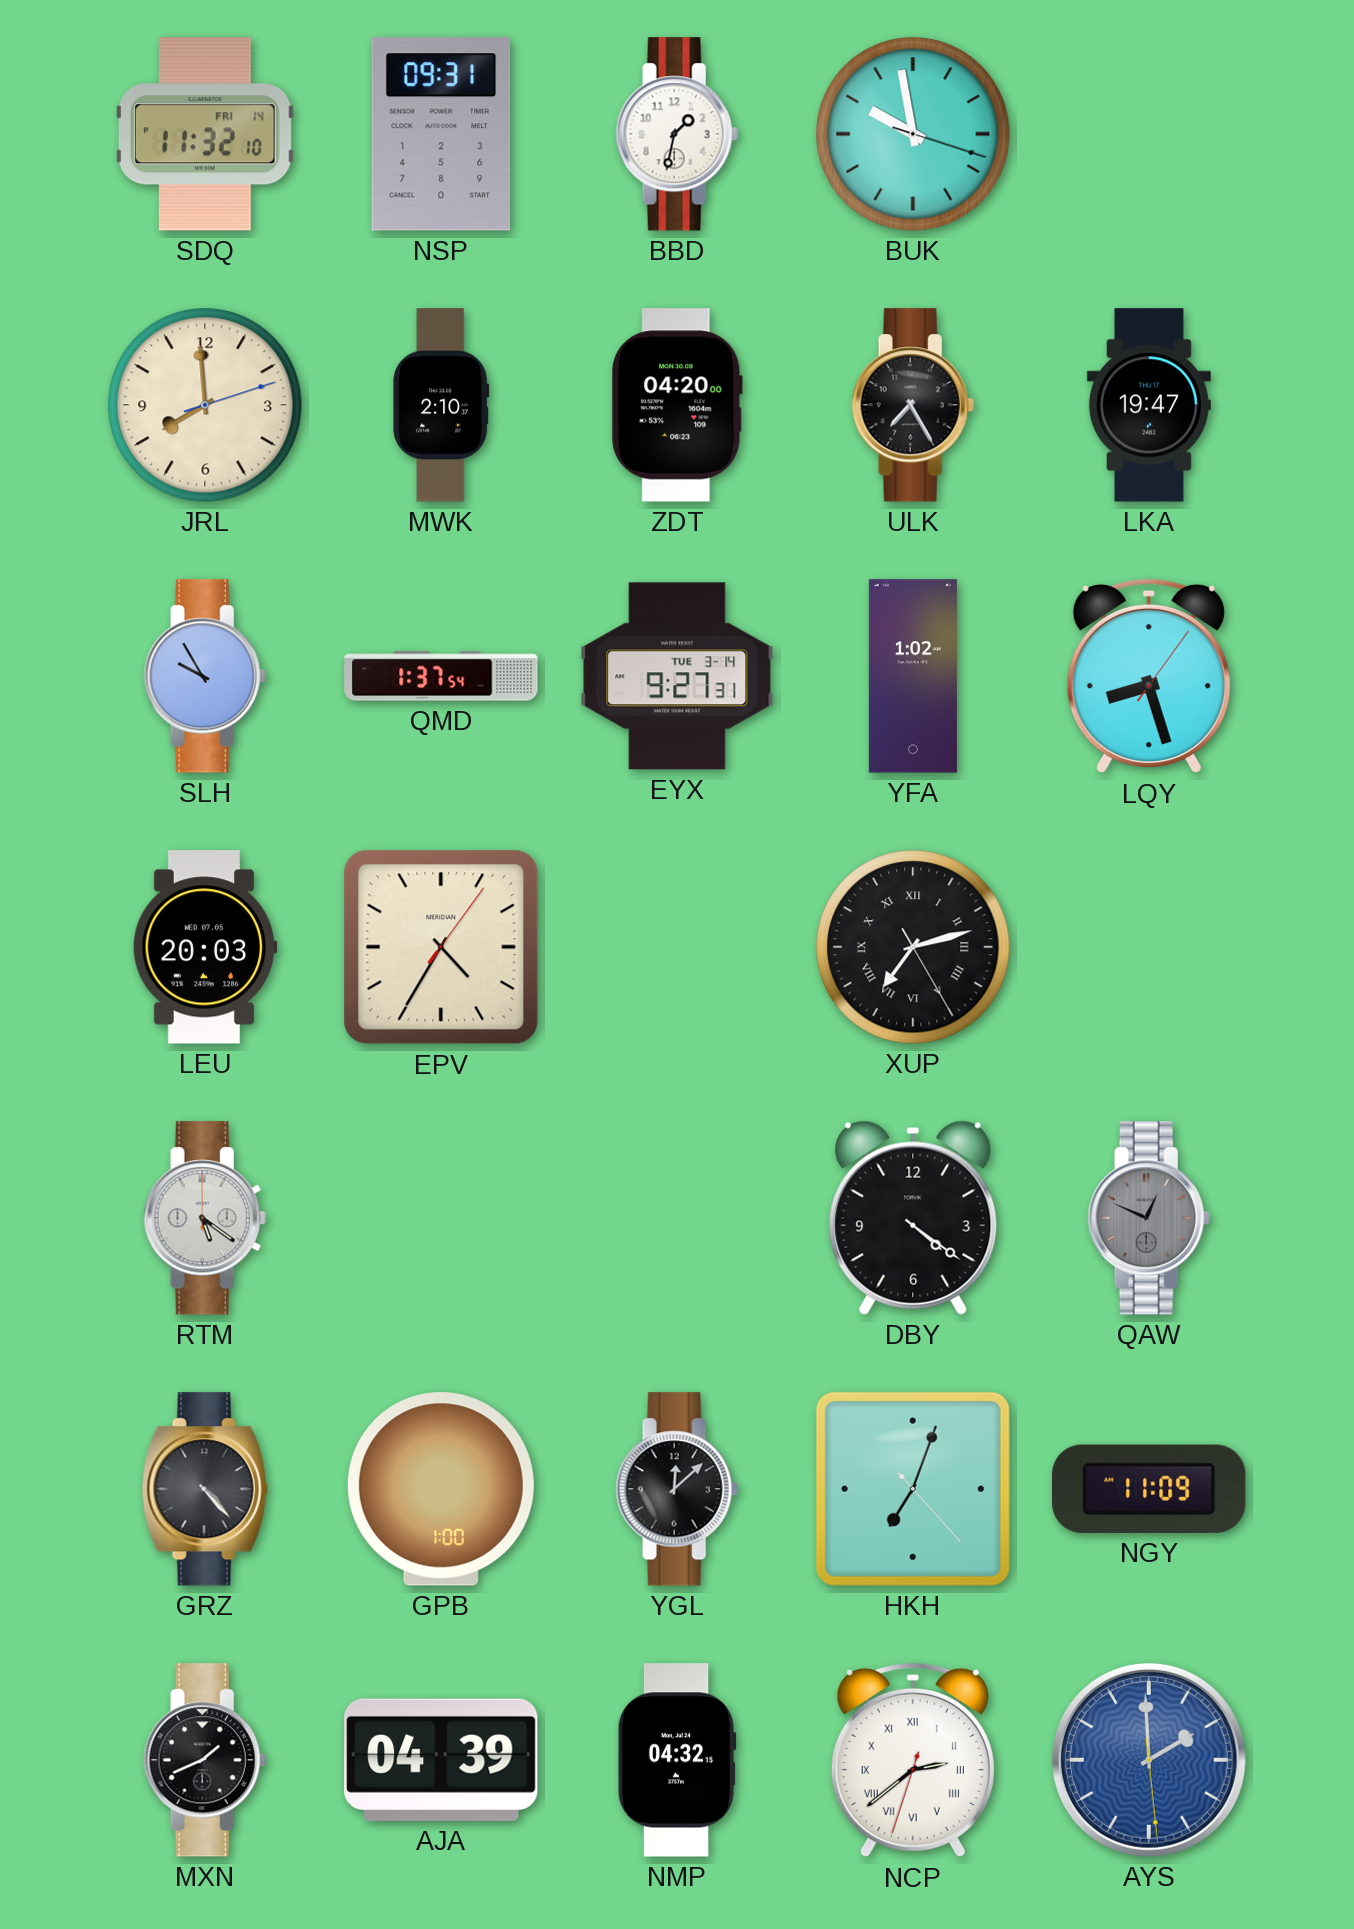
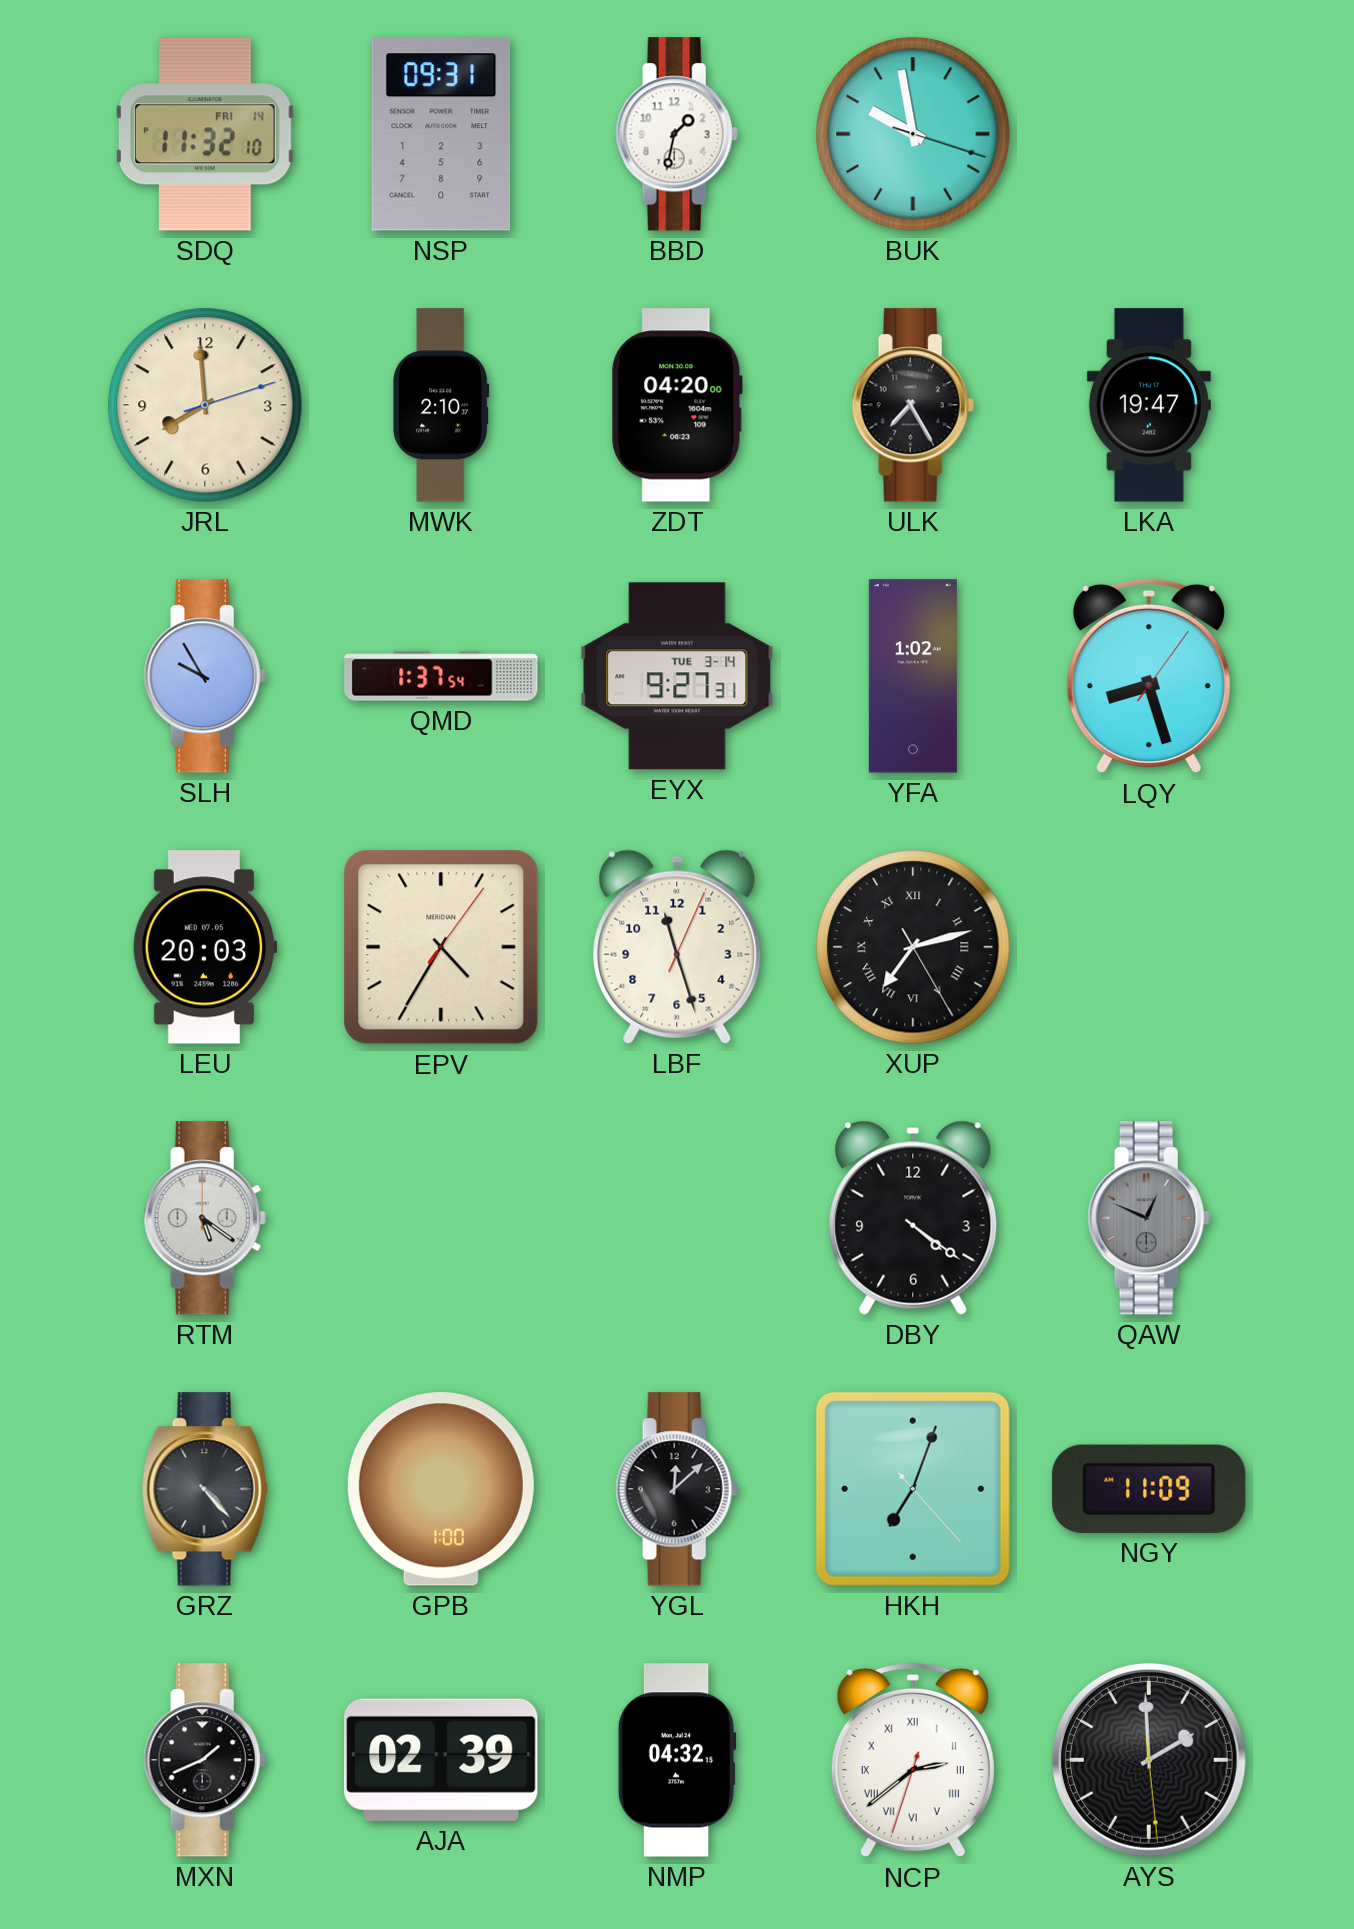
LBF: none -> 11:27
AJA: 04:39 -> 02:39
AYS dial: blue -> black
